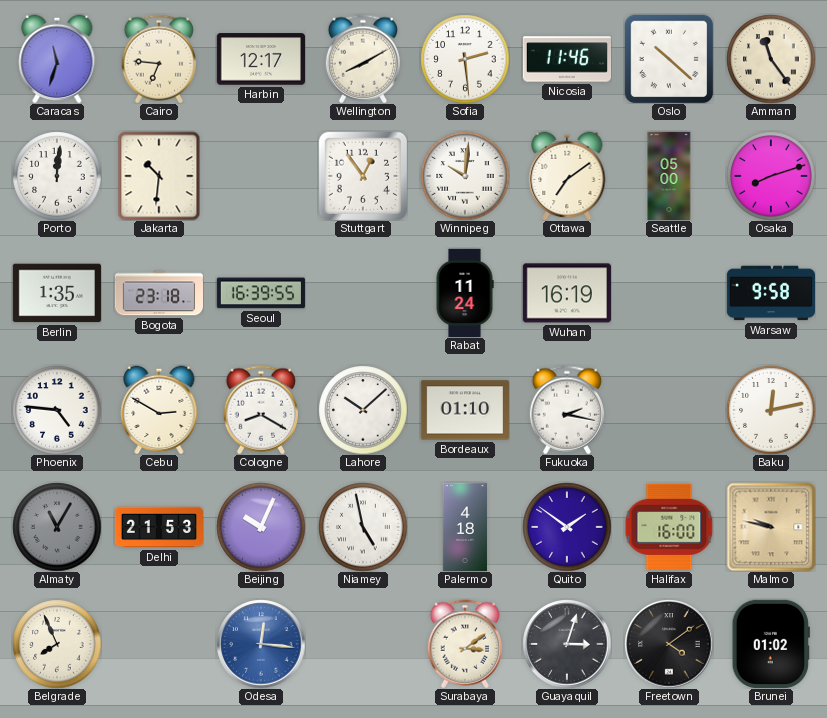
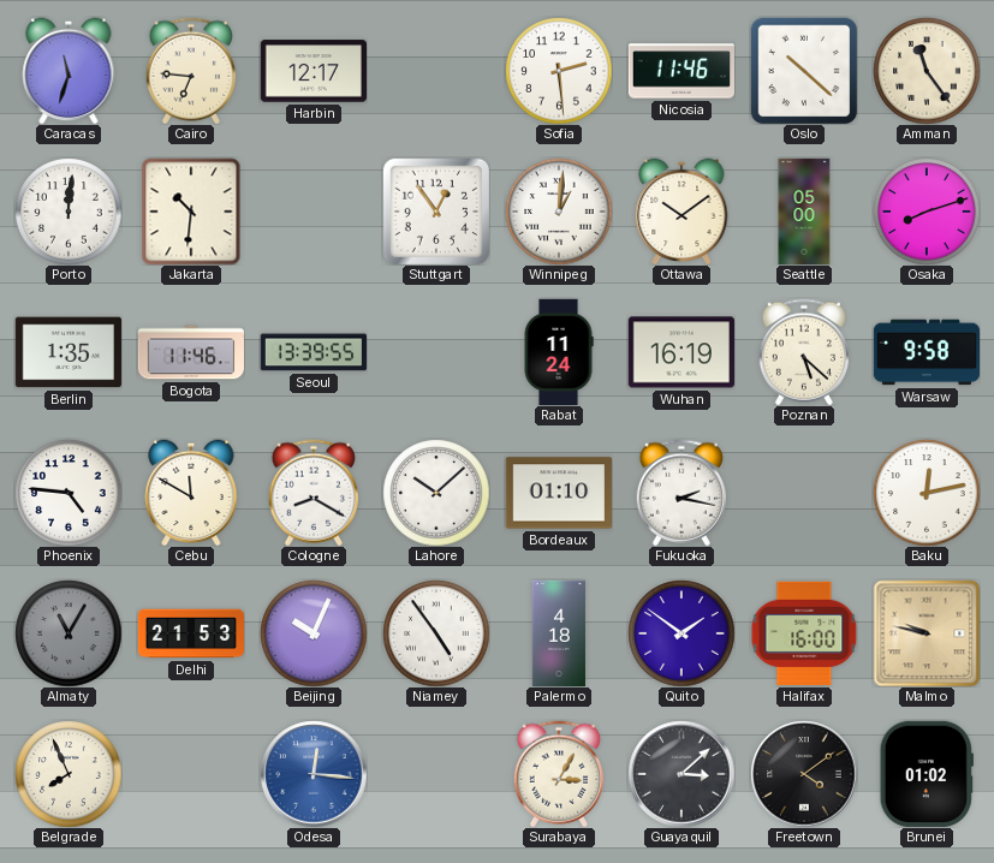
Wellington: 8:10 -> none
Winnipeg: 10:01 -> 1:01
Ottawa: 7:09 -> 10:09
Bogota: 23:18 -> 11:46
Seoul: 16:39 -> 13:39
Poznan: none -> 5:22
Cebu: 2:50 -> 11:50
Niamey: 4:58 -> 4:54
Surabaya: 3:09 -> 3:05
Guayaquil: 3:03 -> 3:08
